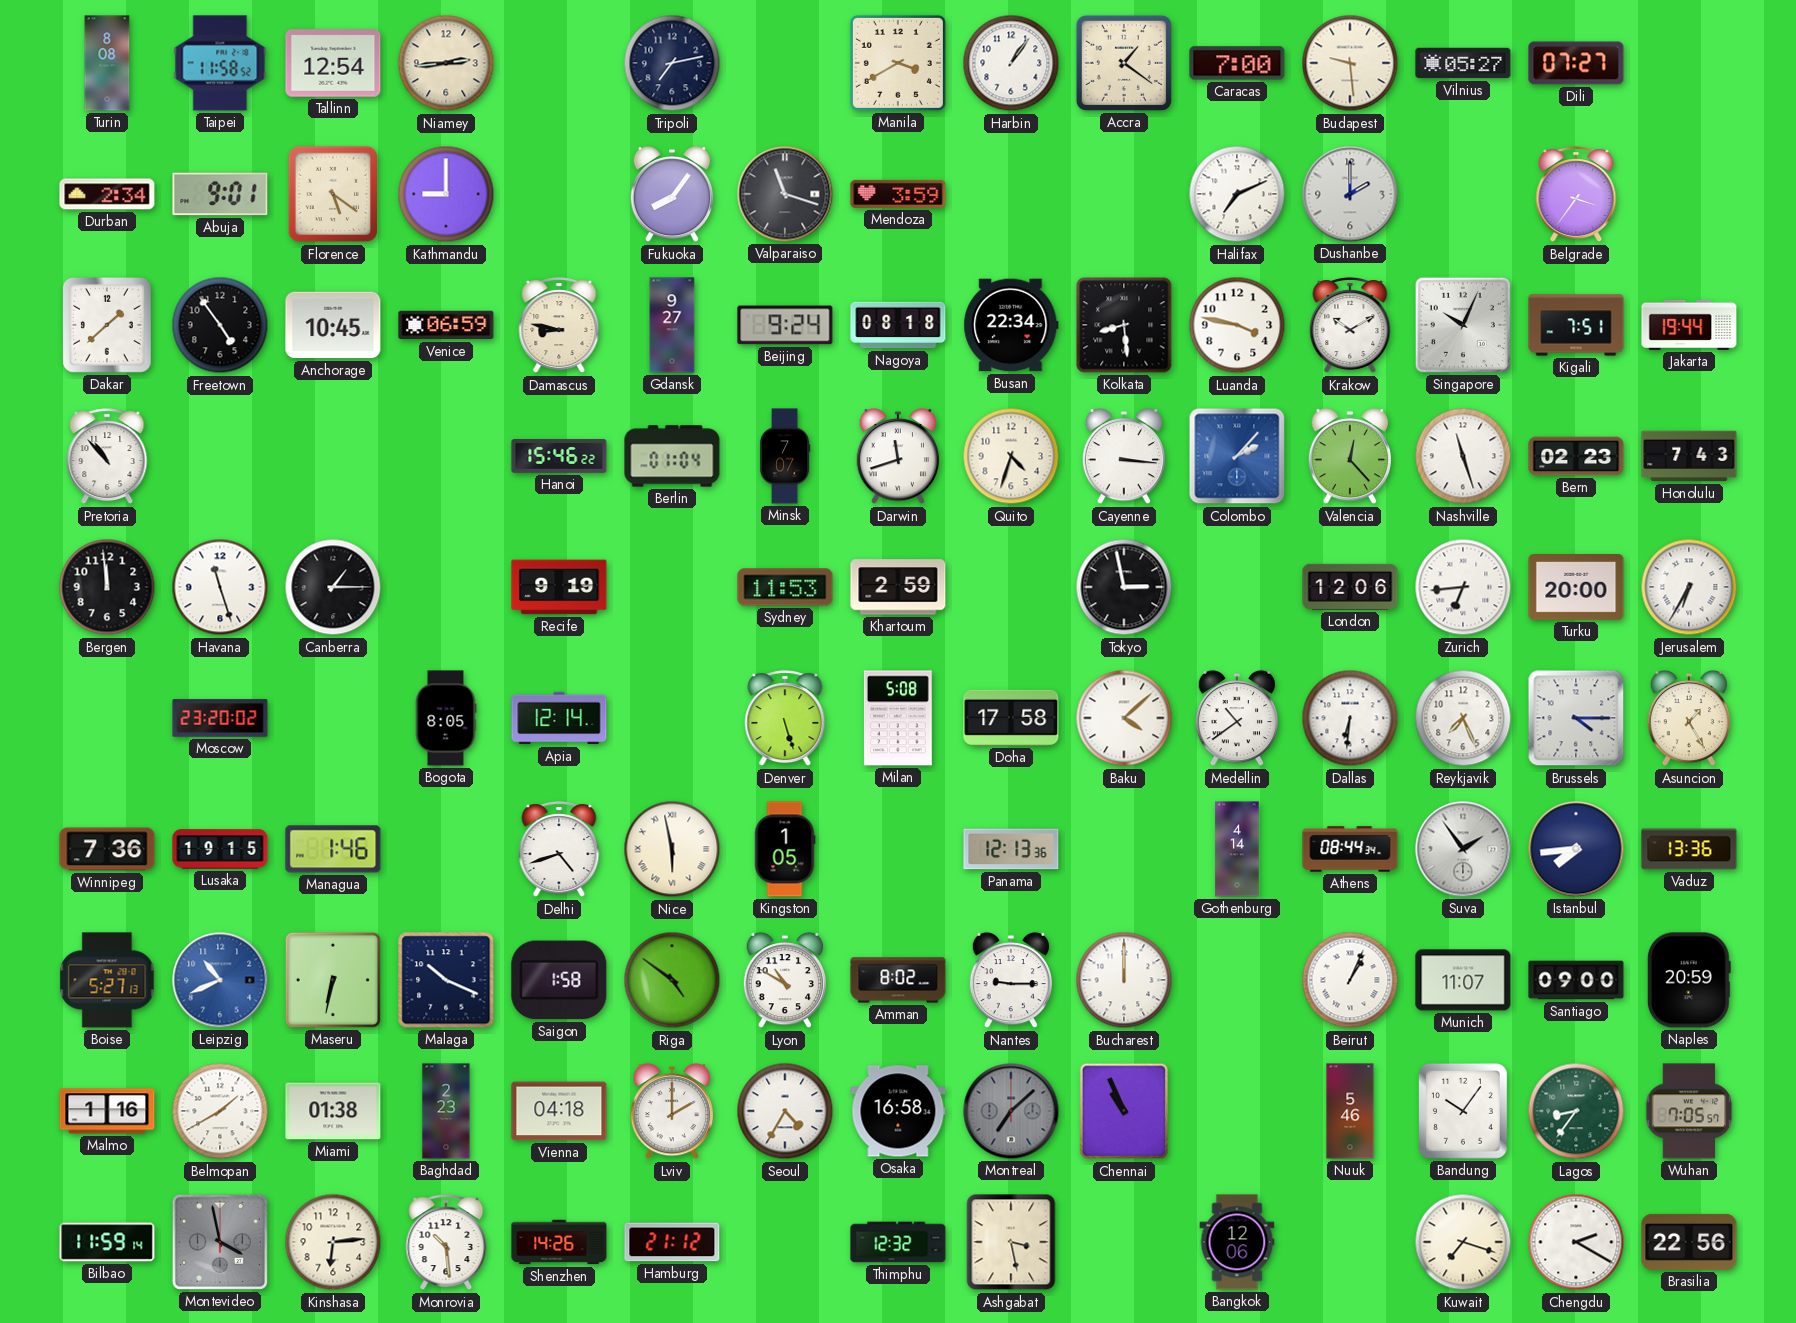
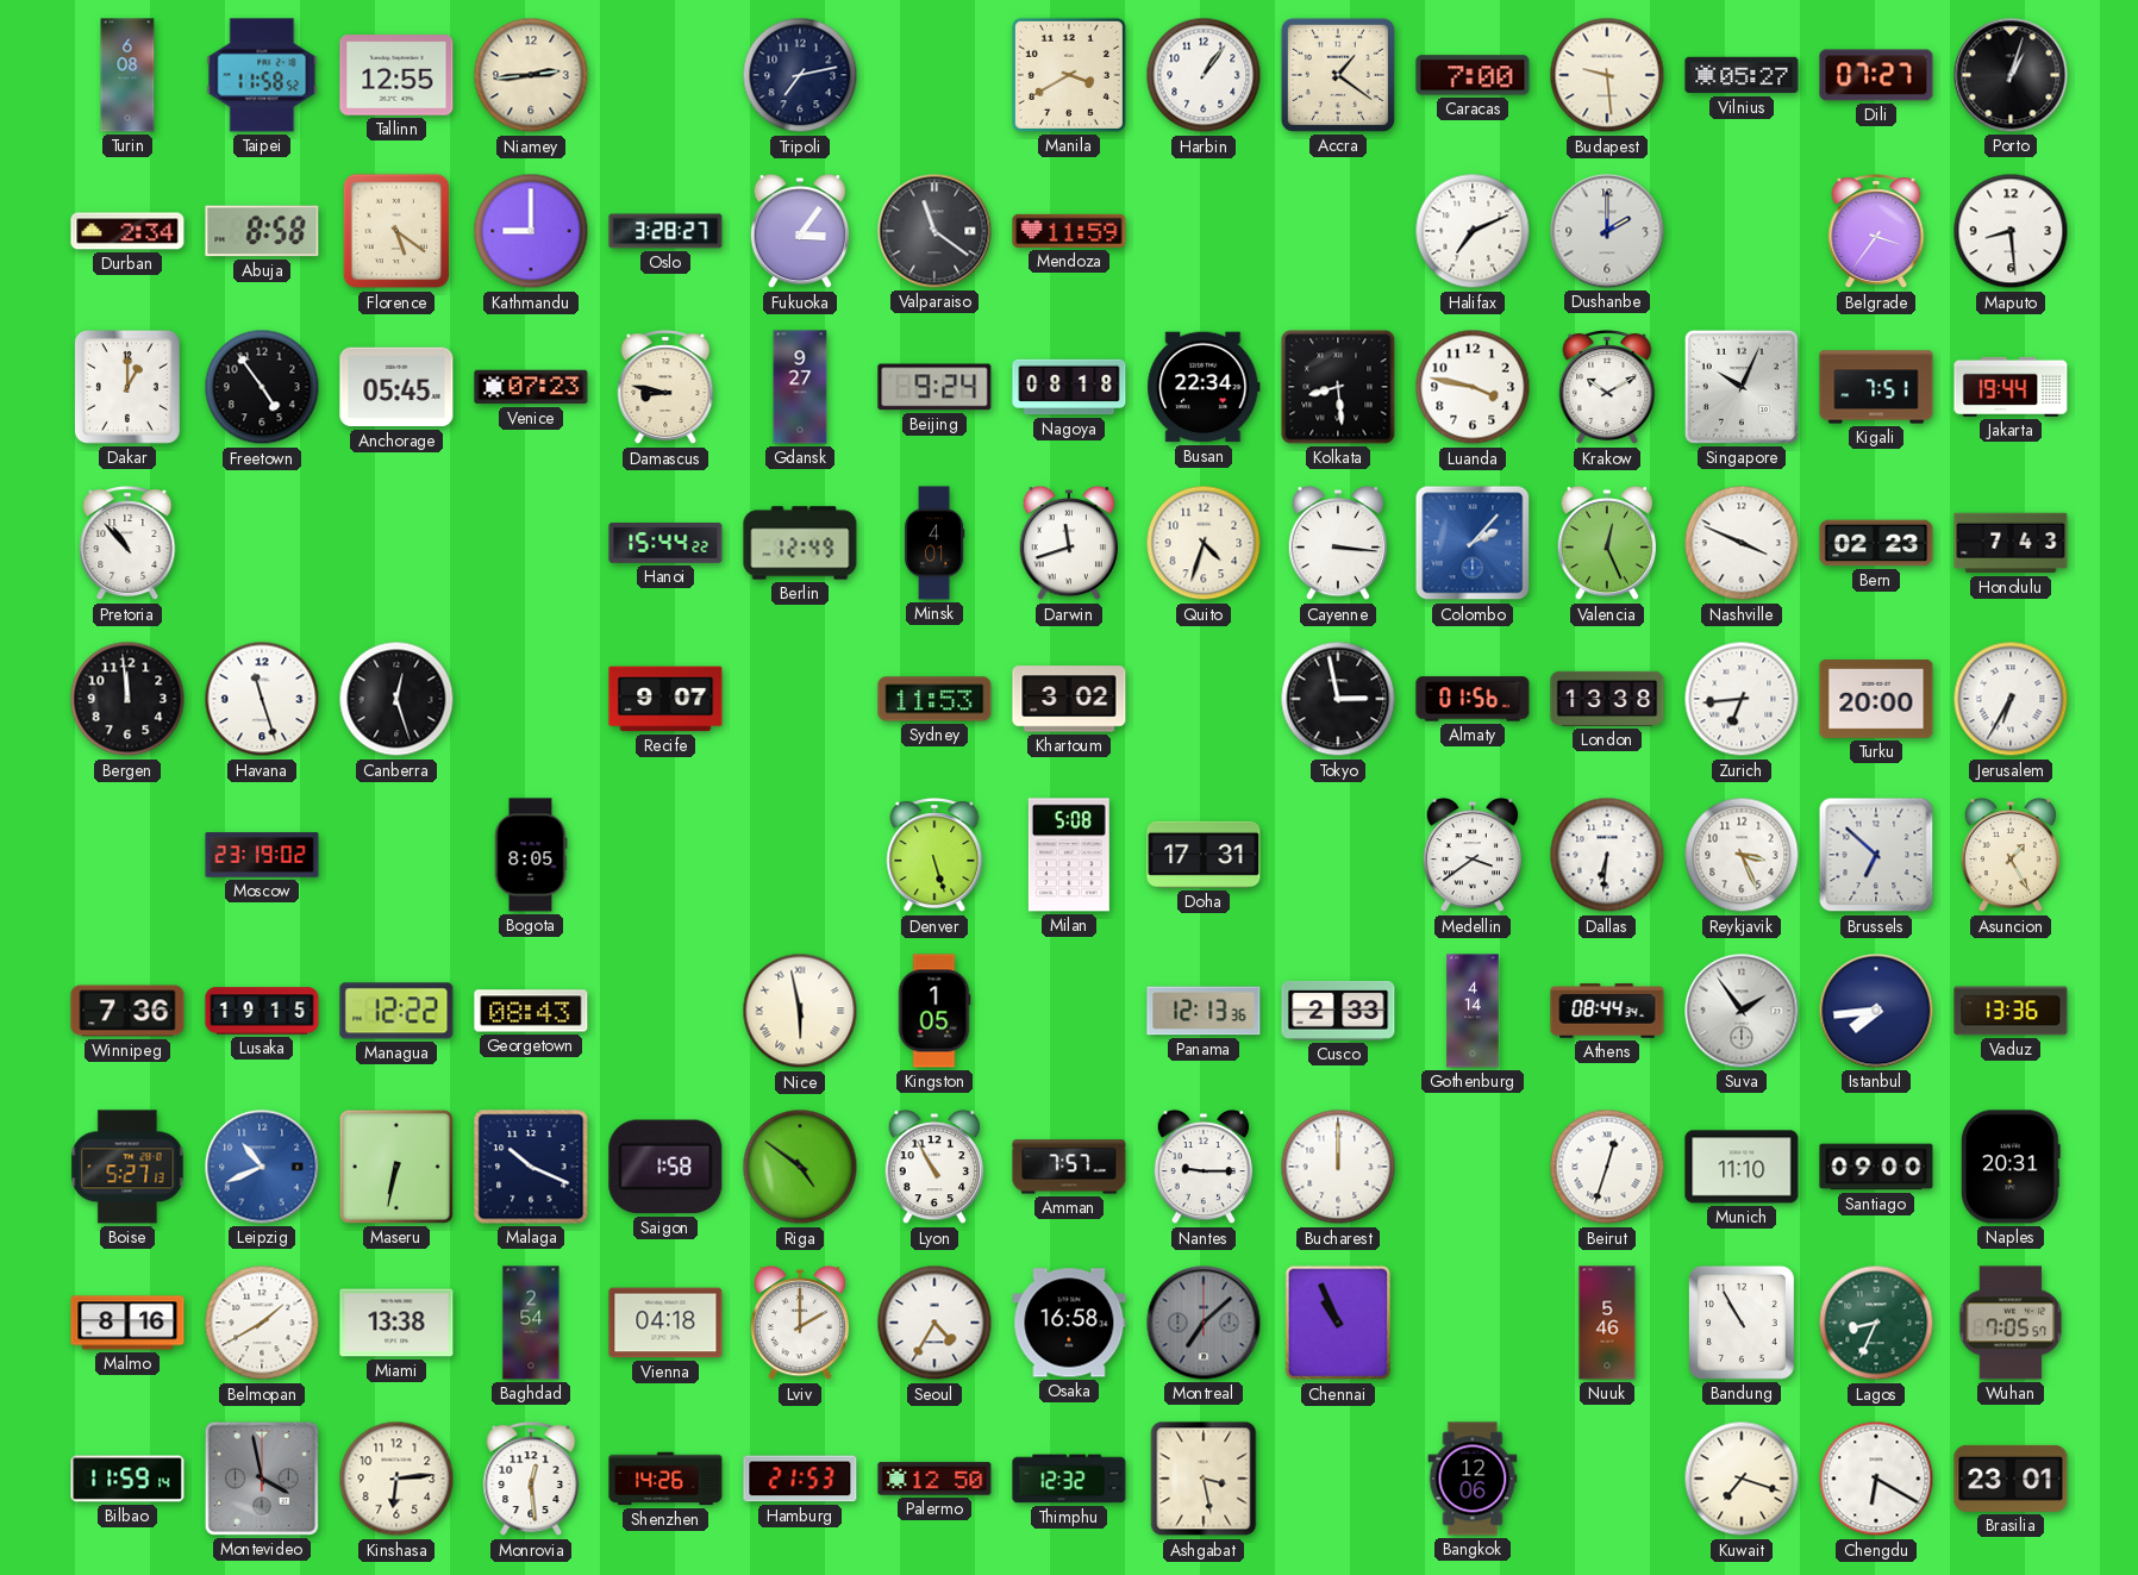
Turin: 8:08 -> 6:08
Tallinn: 12:54 -> 12:55
Porto: none -> 1:03
Abuja: 9:01 -> 8:58
Oslo: none -> 3:28
Fukuoka: 8:06 -> 3:06
Valparaiso: 11:18 -> 11:21
Mendoza: 3:59 -> 11:59
Maputo: none -> 8:29
Dakar: 1:38 -> 1:00
Anchorage: 10:45 -> 05:45
Venice: 06:59 -> 07:23
Hanoi: 15:46 -> 15:44
Berlin: 01:04 -> 12:49
Minsk: 7:07 -> 4:01
Valencia: 12:23 -> 12:26
Nashville: 11:27 -> 3:49
Canberra: 1:15 -> 12:27
Recife: 9:19 -> 9:07
Khartoum: 2:59 -> 3:02
Almaty: none -> 01:56
London: 12:06 -> 13:38
Moscow: 23:20 -> 23:19
Apia: 12:14 -> none
Doha: 17:58 -> 17:31
Baku: 4:08 -> none
Medellin: 10:39 -> 3:39
Reykjavik: 7:26 -> 3:26
Brussels: 4:15 -> 6:52
Managua: 1:46 -> 12:22
Georgetown: none -> 08:43
Delhi: 4:42 -> none
Cusco: none -> 2:33
Lyon: 10:50 -> 10:55
Amman: 8:02 -> 7:57
Beirut: 1:04 -> 12:33
Munich: 11:07 -> 11:10
Naples: 20:59 -> 20:31
Malmo: 1:16 -> 8:16
Miami: 01:38 -> 13:38
Baghdad: 2:23 -> 2:54
Bandung: 10:06 -> 10:55
Lagos: 8:36 -> 8:34
Monrovia: 10:29 -> 12:29
Hamburg: 21:12 -> 21:53
Palermo: none -> 12:50
Chengdu: 2:20 -> 6:20
Brasilia: 22:56 -> 23:01
